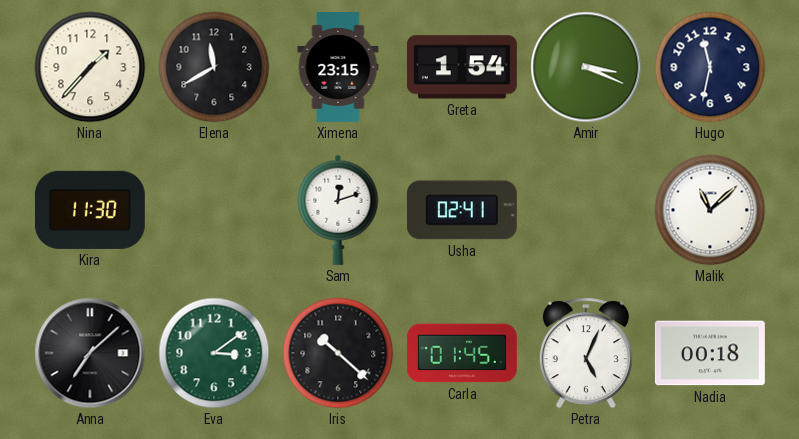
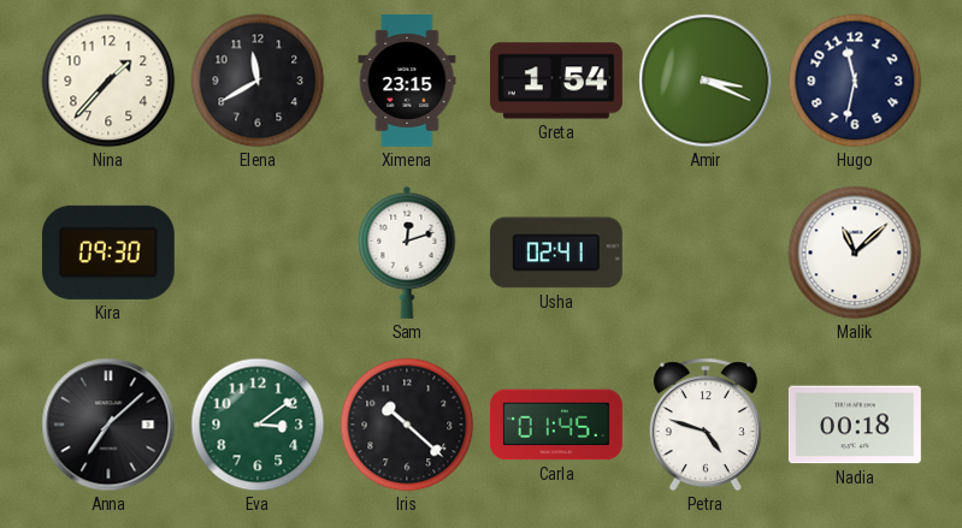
Kira: 11:30 -> 09:30
Petra: 5:04 -> 4:48
